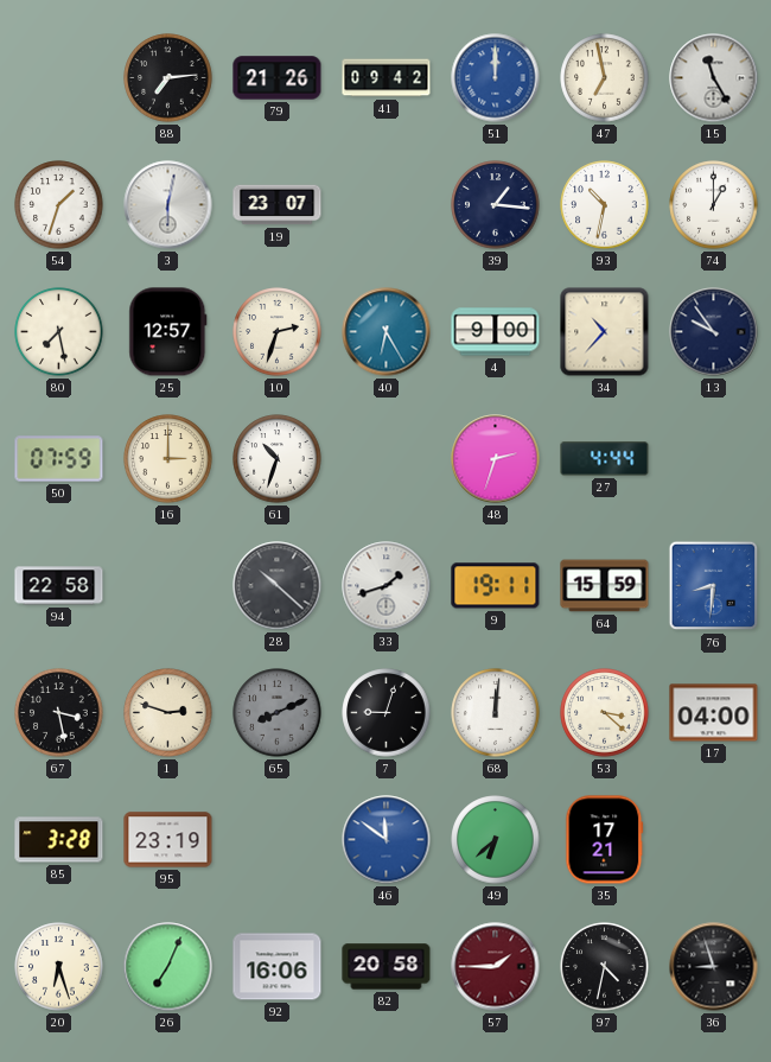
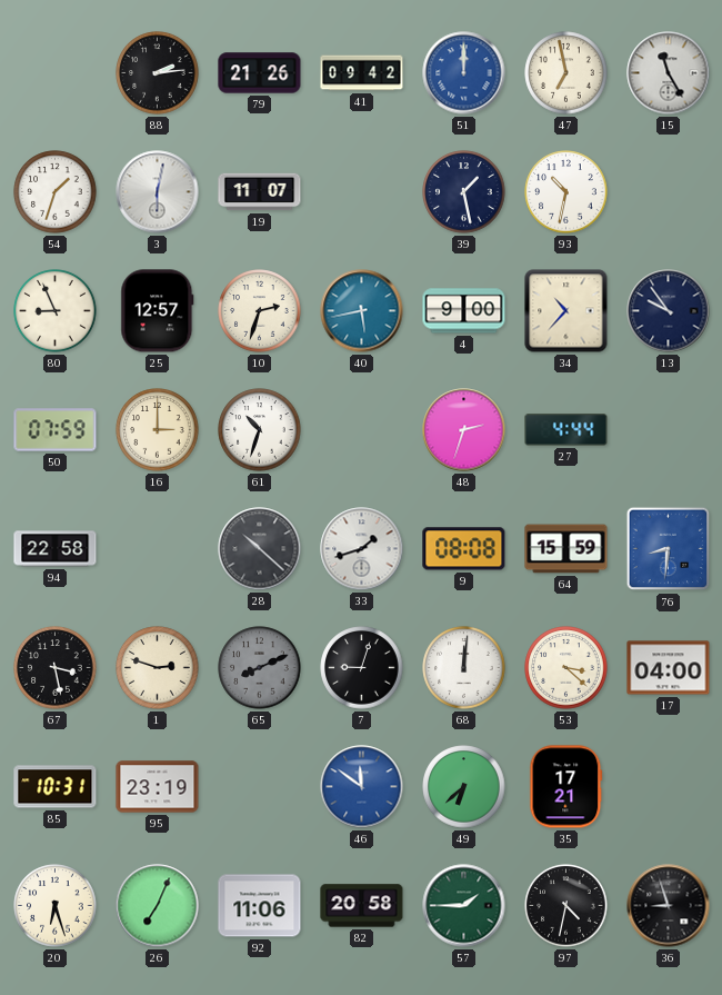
88: 7:14 -> 2:14
19: 23:07 -> 11:07
39: 1:16 -> 1:28
74: 1:00 -> none
80: 7:28 -> 8:56
40: 6:25 -> 5:43
9: 19:11 -> 08:08
85: 3:28 -> 10:31
92: 16:06 -> 11:06
57 dial: burgundy -> green
